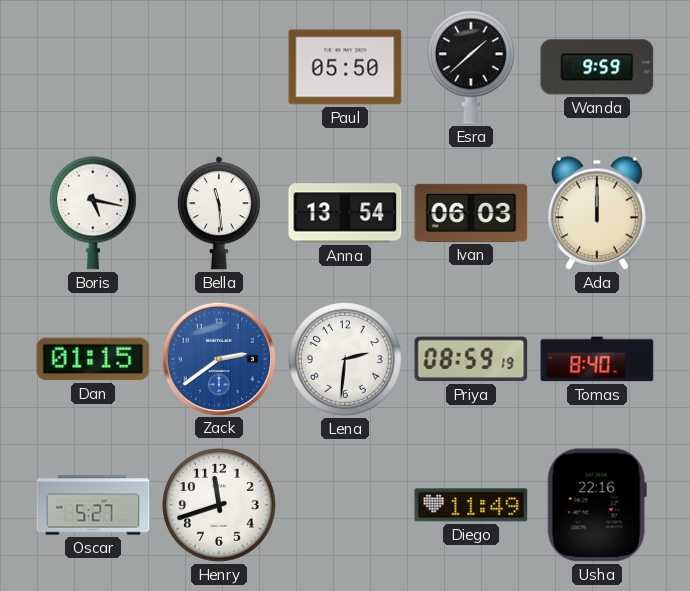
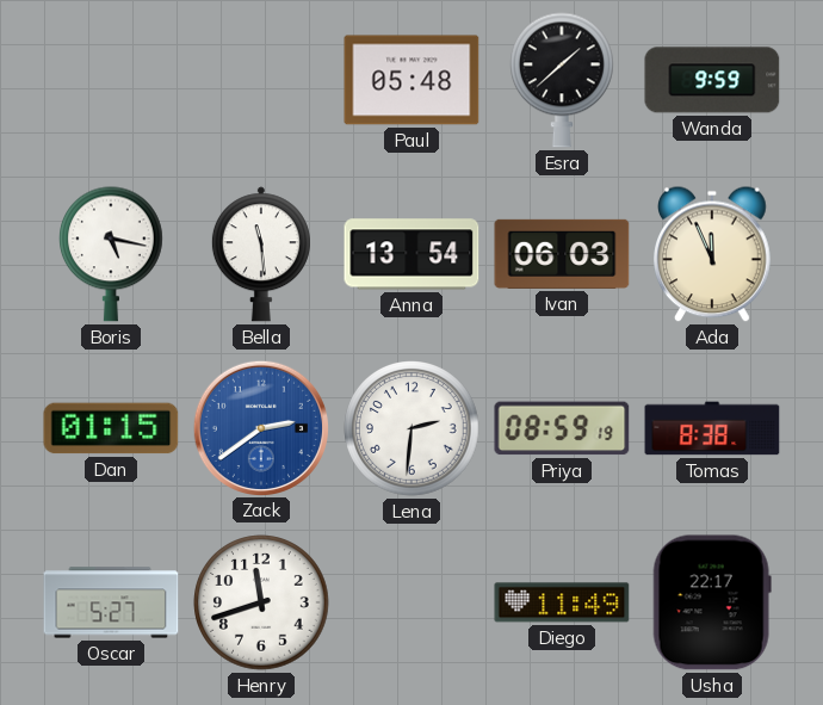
Paul: 05:50 -> 05:48
Ada: 12:00 -> 11:56
Tomas: 8:40 -> 8:38
Usha: 22:16 -> 22:17
